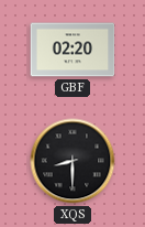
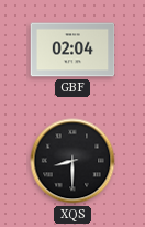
GBF: 02:20 -> 02:04
